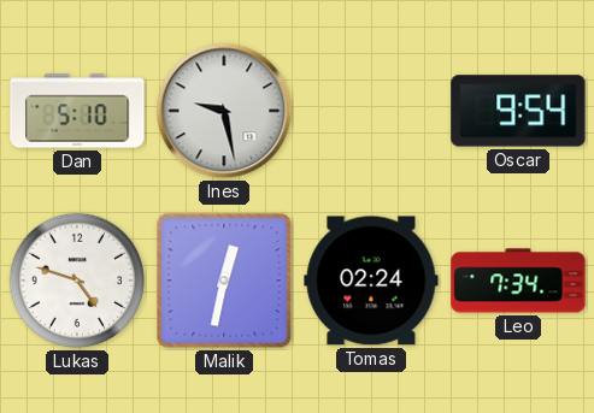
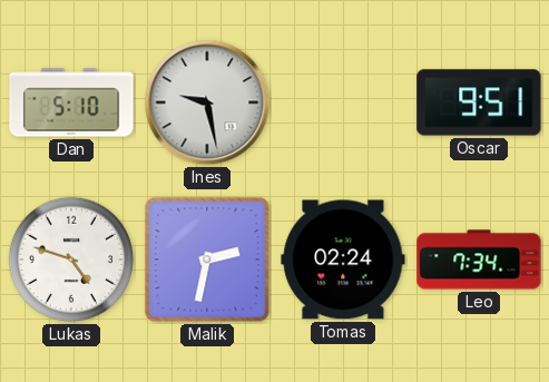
Oscar: 9:54 -> 9:51
Malik: 12:32 -> 2:32
